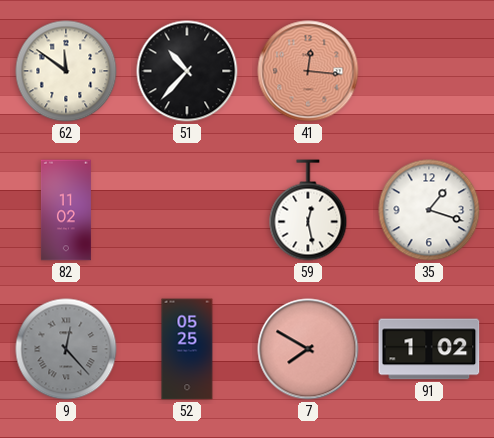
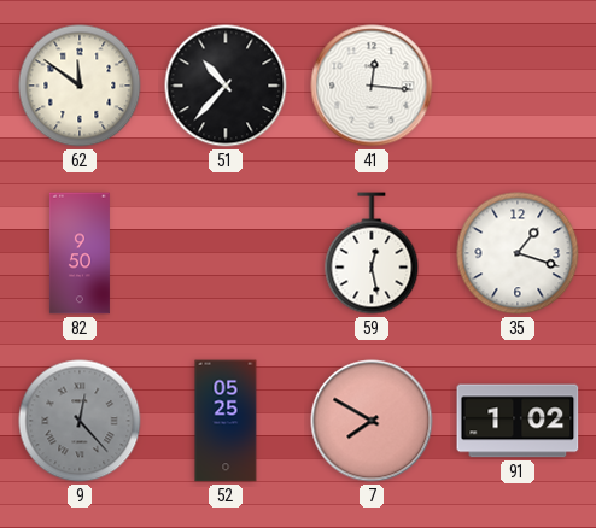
41 dial: salmon -> white
82: 11:02 -> 9:50
